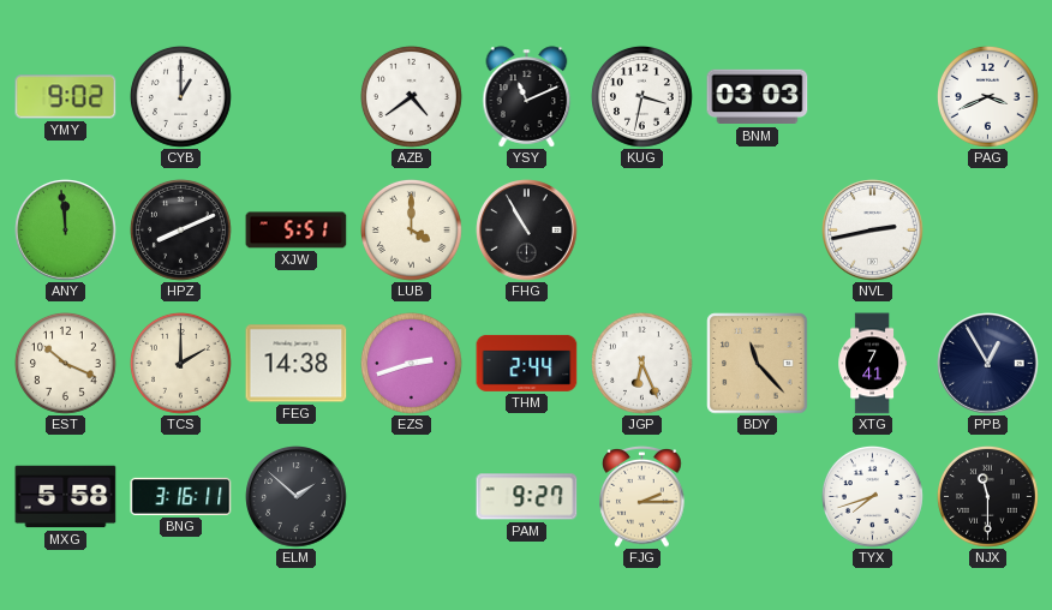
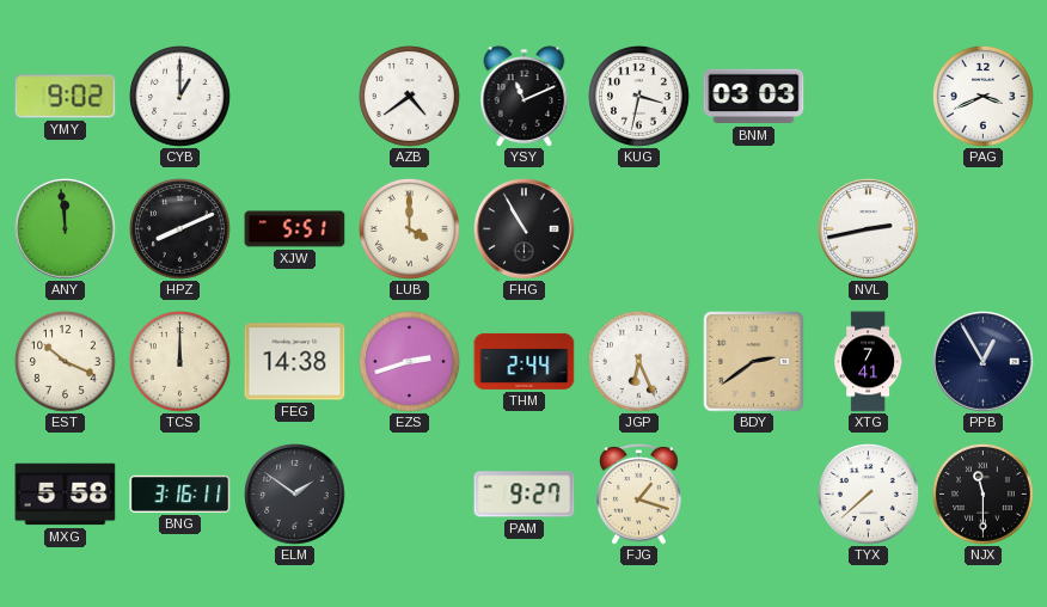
TCS: 2:00 -> 12:00
BDY: 11:23 -> 2:39
ELM: 1:52 -> 1:51
FJG: 2:15 -> 1:18
TYX: 7:42 -> 7:38
